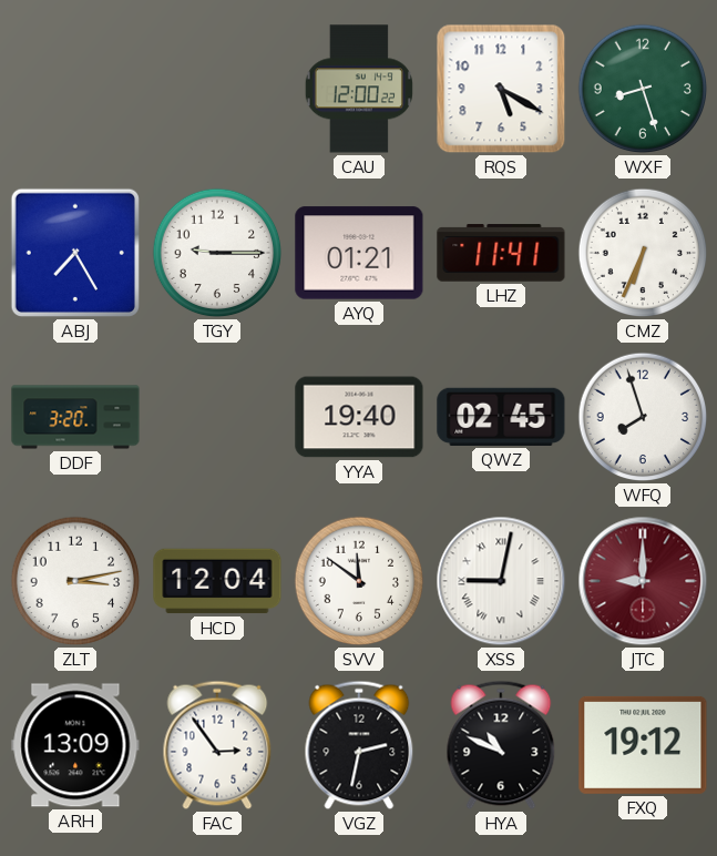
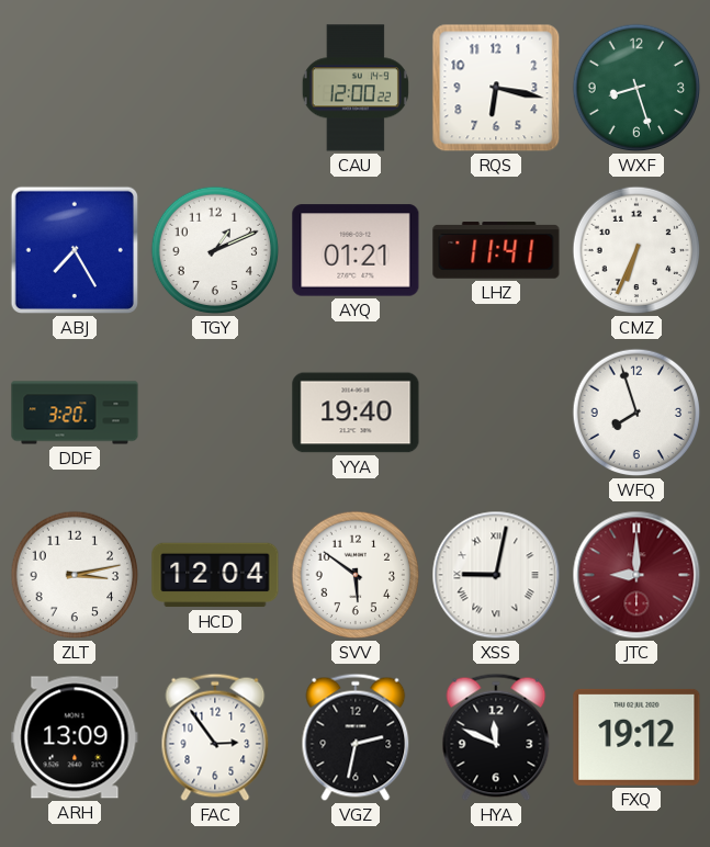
RQS: 5:20 -> 6:17
TGY: 9:15 -> 1:11
QWZ: 02:45 -> none
SVV: 11:51 -> 5:51
HYA: 10:49 -> 11:49
